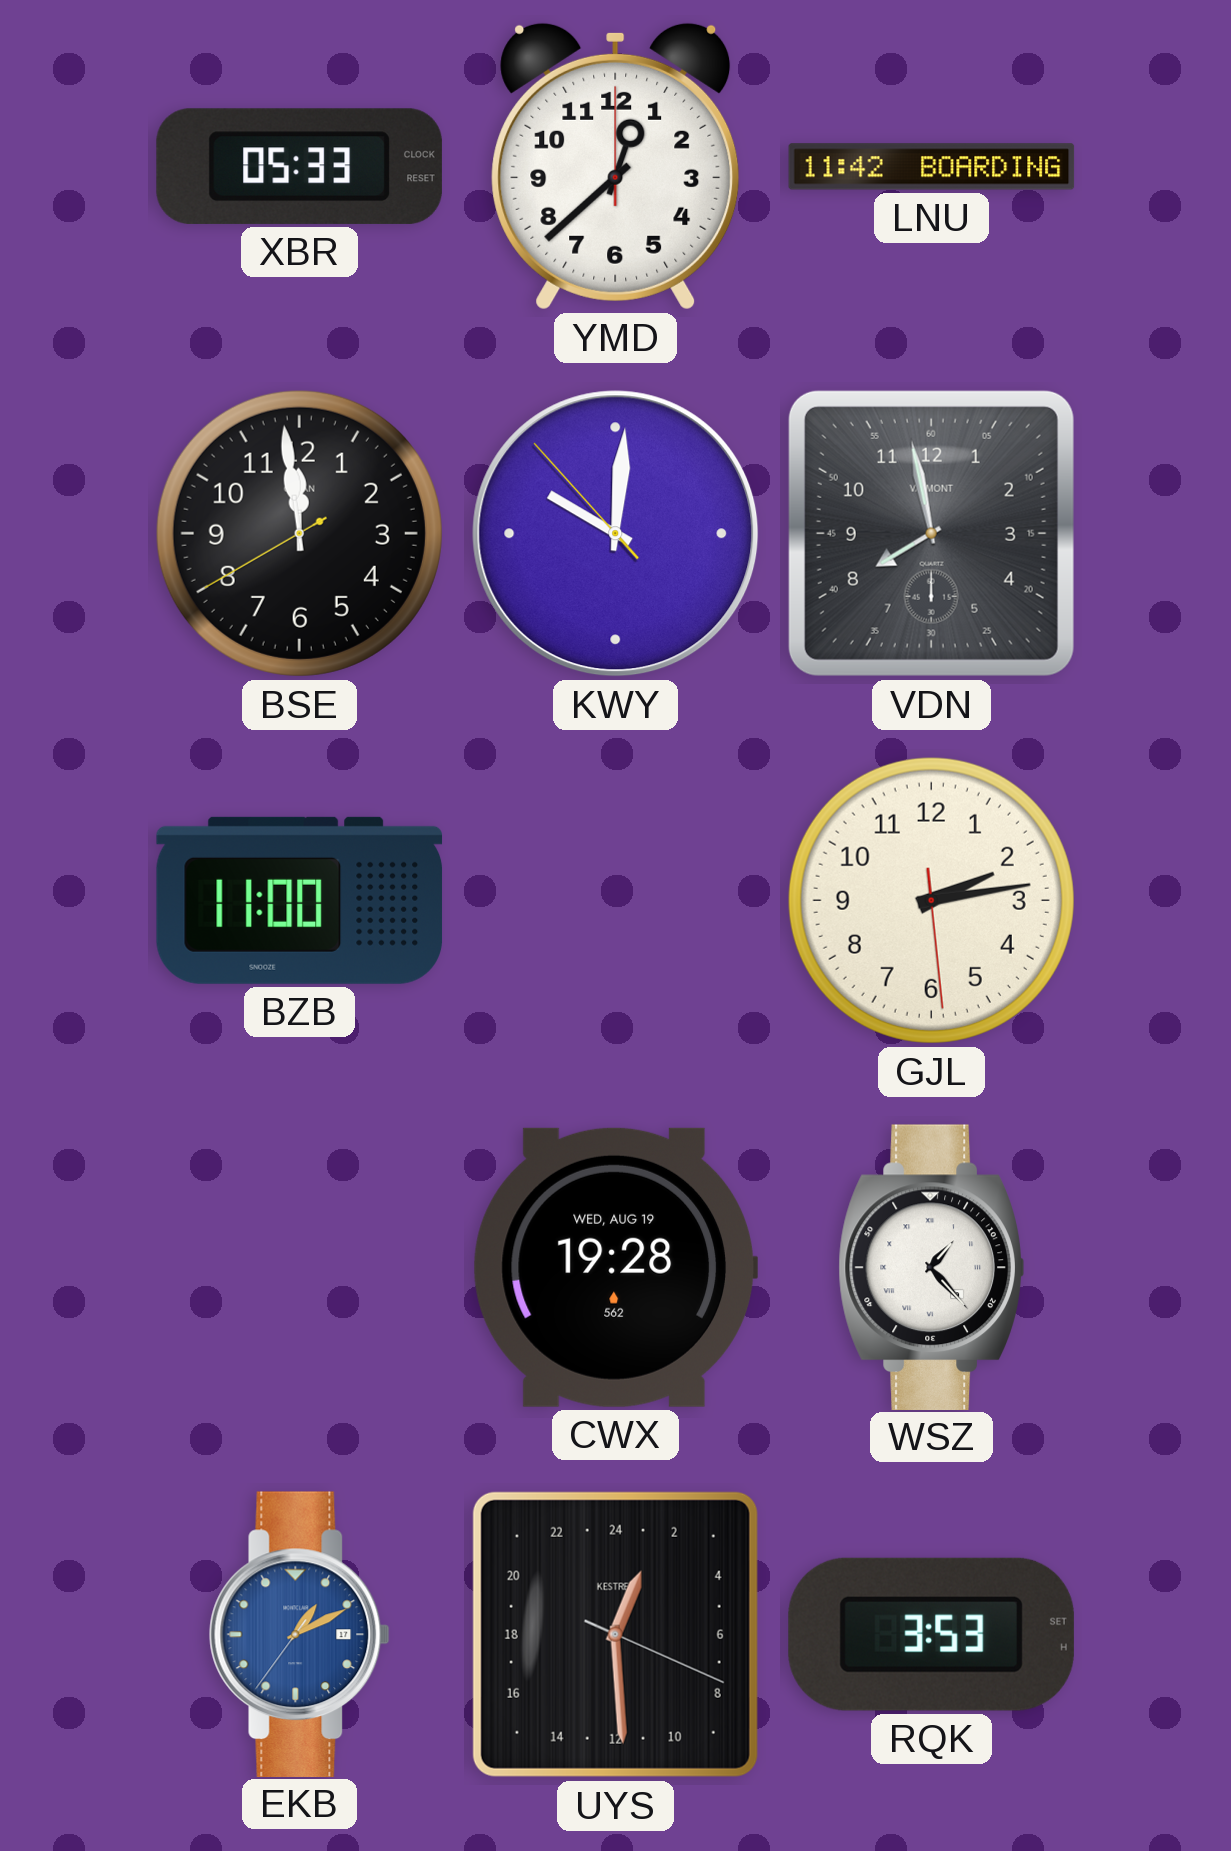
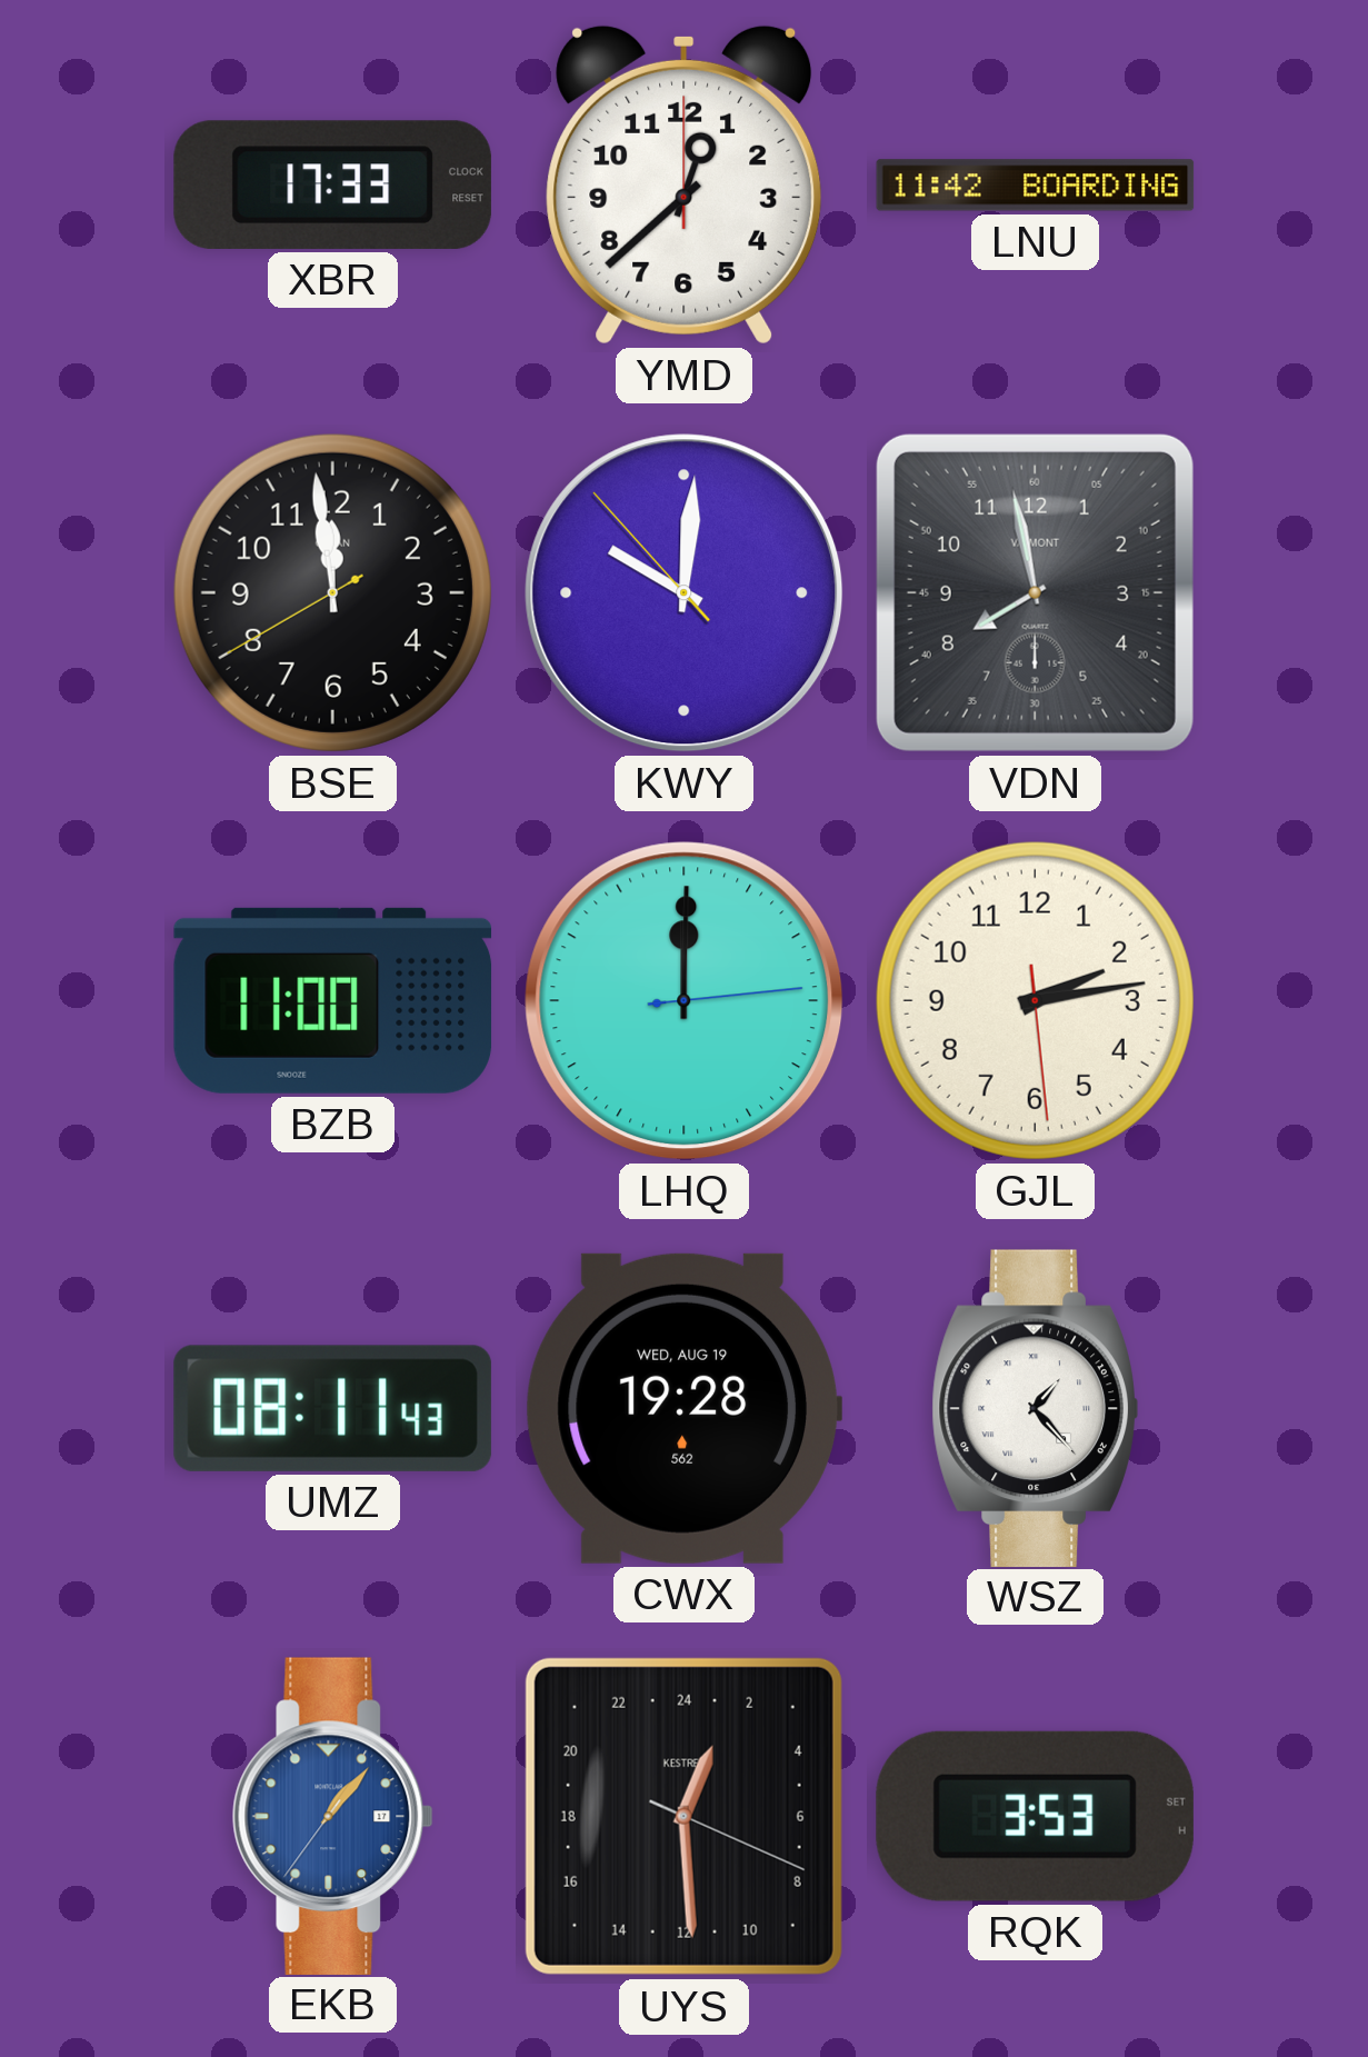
XBR: 05:33 -> 17:33
LHQ: none -> 12:00
UMZ: none -> 08:11
EKB: 1:10 -> 1:06
